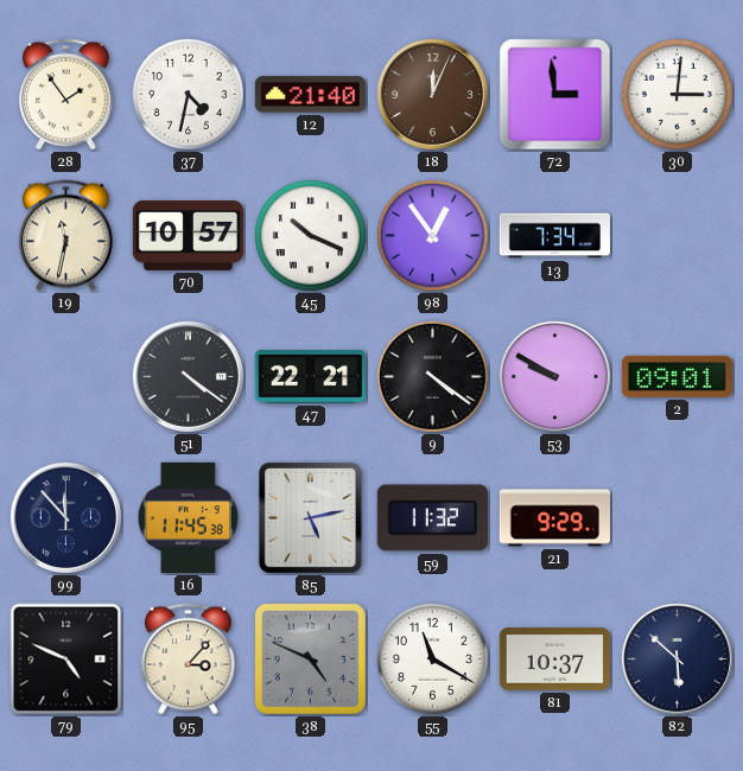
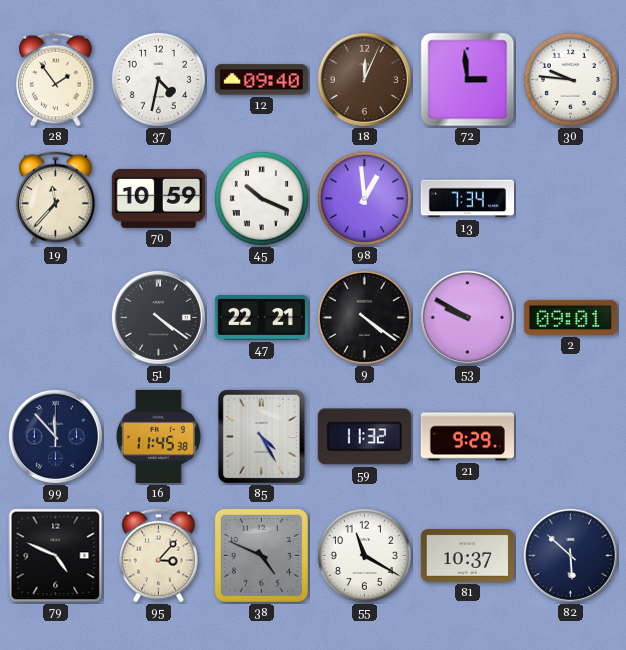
12: 21:40 -> 09:40
30: 3:01 -> 9:46
19: 11:32 -> 11:37
70: 10:57 -> 10:59
98: 12:54 -> 12:59
85: 5:13 -> 4:25
